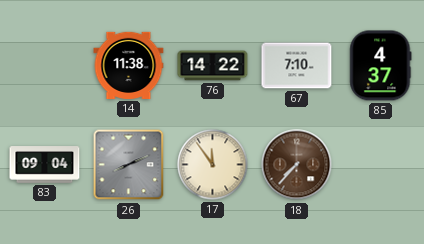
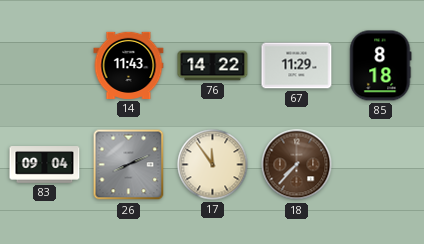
14: 11:38 -> 11:43
67: 7:10 -> 11:29
85: 4:37 -> 8:18
